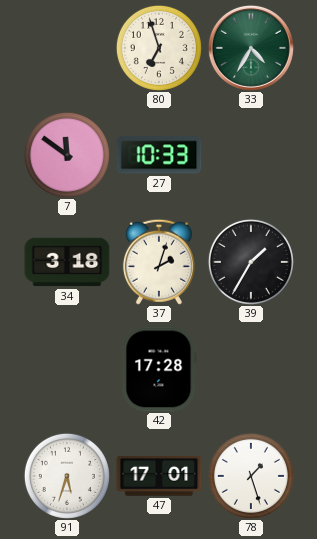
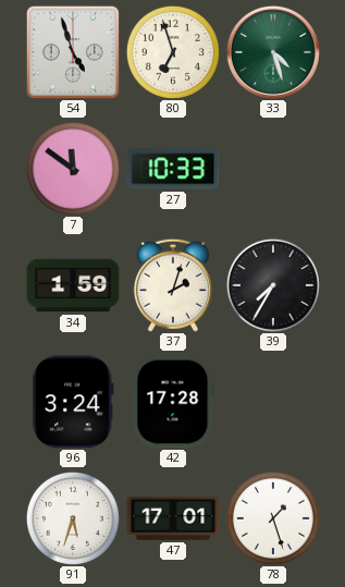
54: none -> 4:57
33: 4:35 -> 4:27
34: 3:18 -> 1:59
39: 1:35 -> 7:35
96: none -> 3:24
